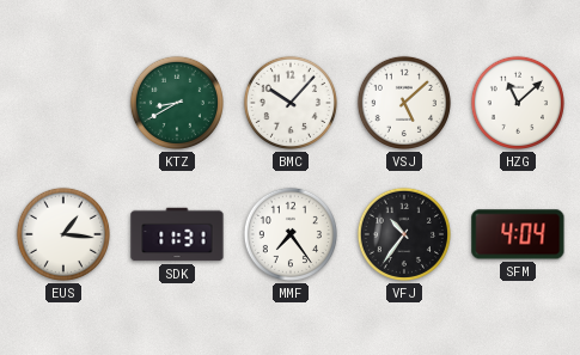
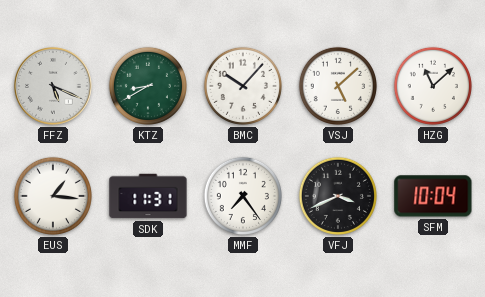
FFZ: none -> 5:19
VFJ: 10:36 -> 3:41
SFM: 4:04 -> 10:04
